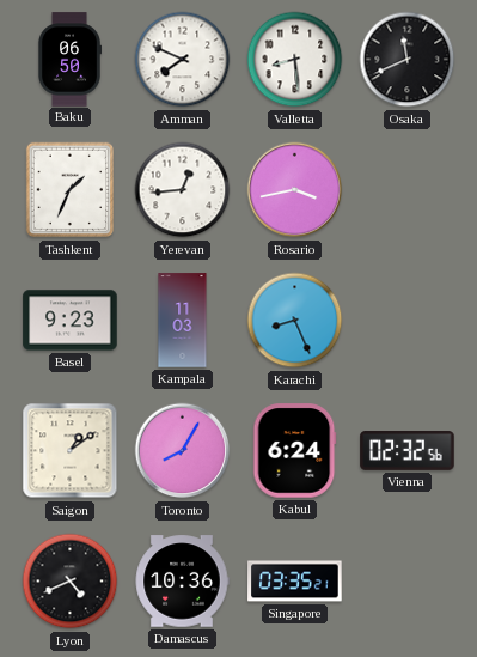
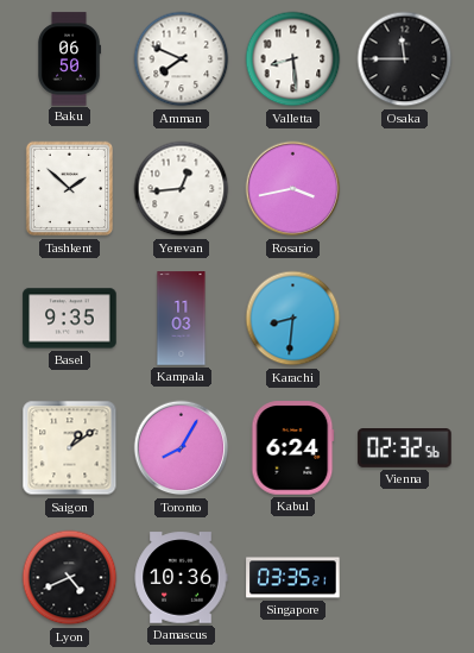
Osaka: 11:41 -> 11:45
Tashkent: 1:34 -> 1:52
Basel: 9:23 -> 9:35
Karachi: 8:26 -> 8:31
